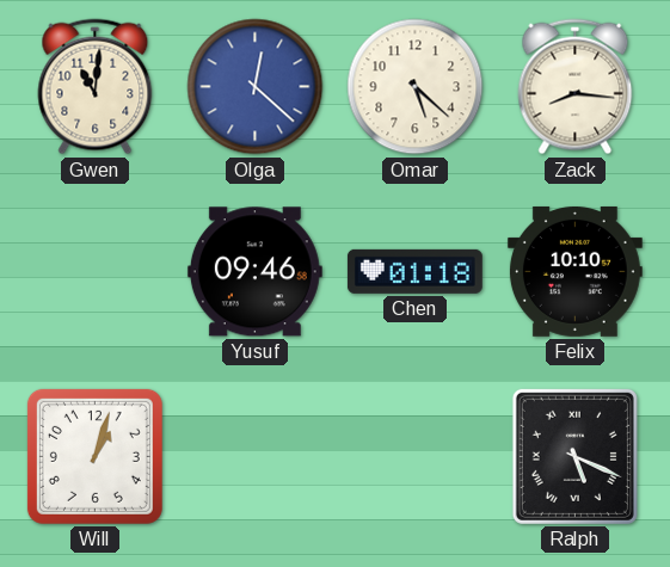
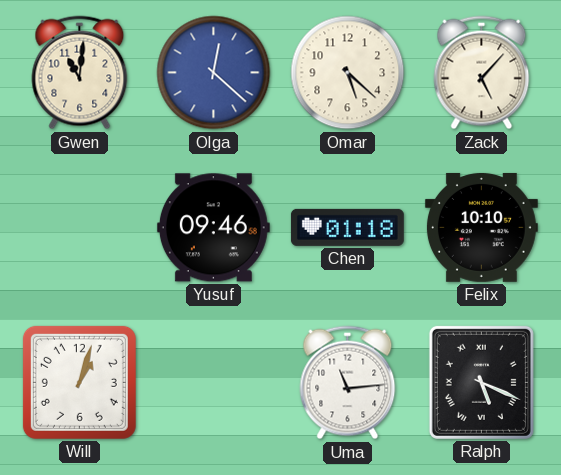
Zack: 8:16 -> 5:07
Uma: none -> 11:14
